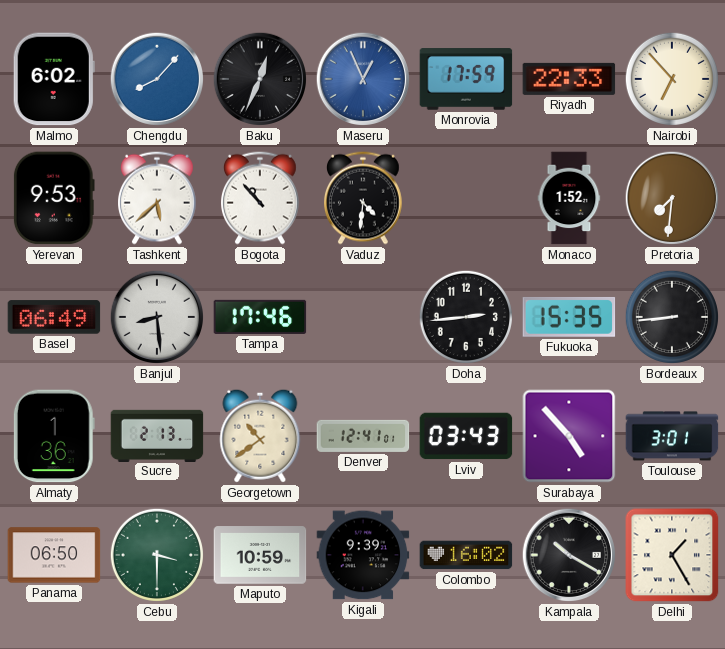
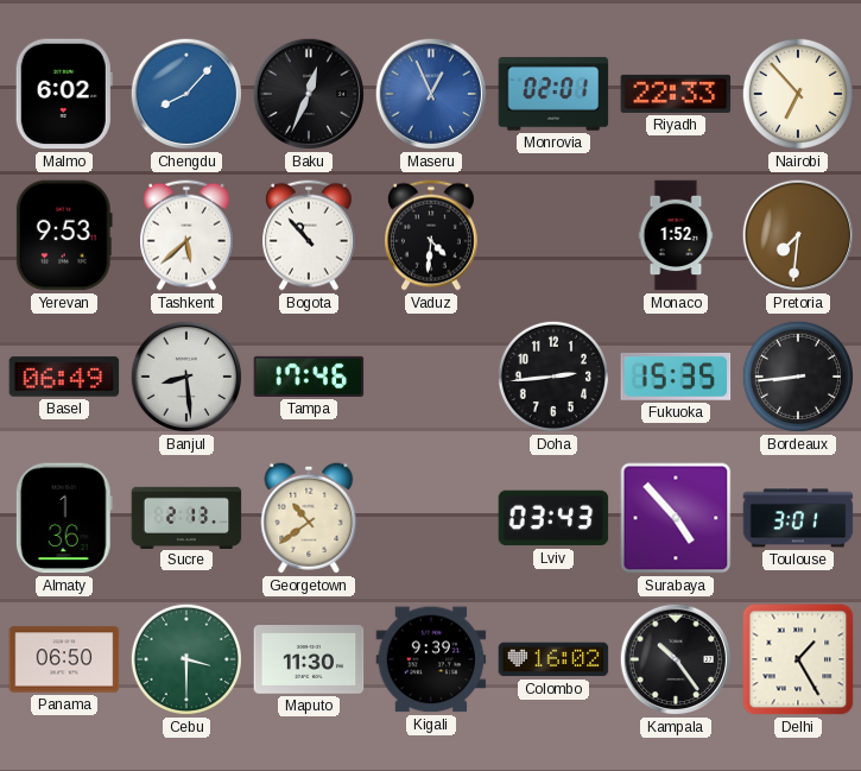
Monrovia: 17:59 -> 02:01
Denver: 12:41 -> none
Maputo: 10:59 -> 11:30
Kampala: 10:20 -> 10:24
